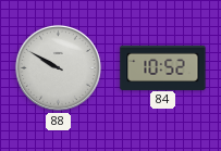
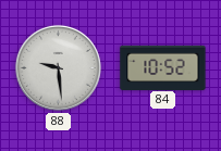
88: 9:50 -> 9:29
